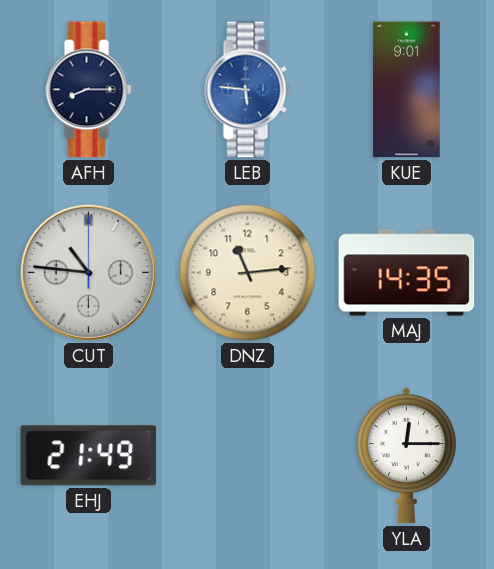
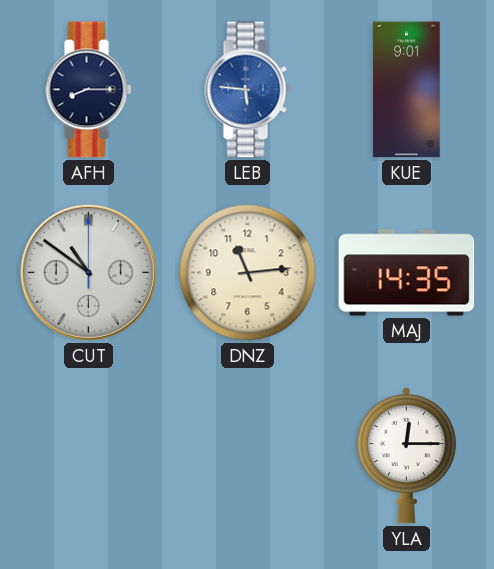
CUT: 10:46 -> 10:51
EHJ: 21:49 -> none
